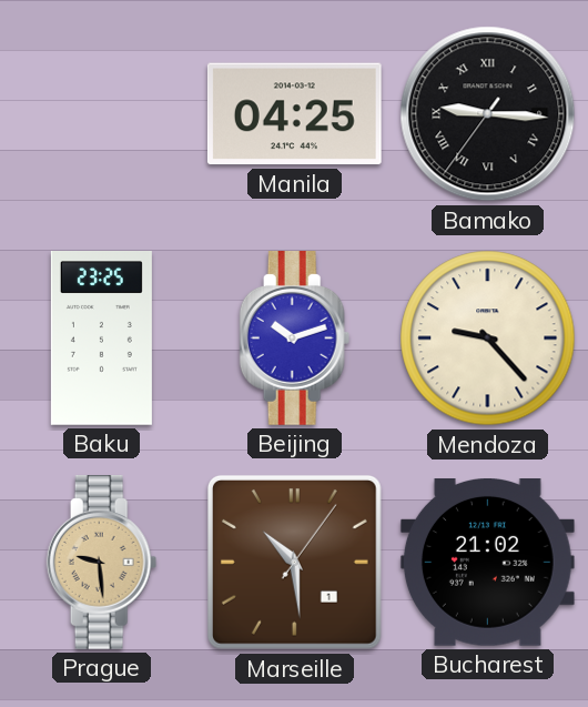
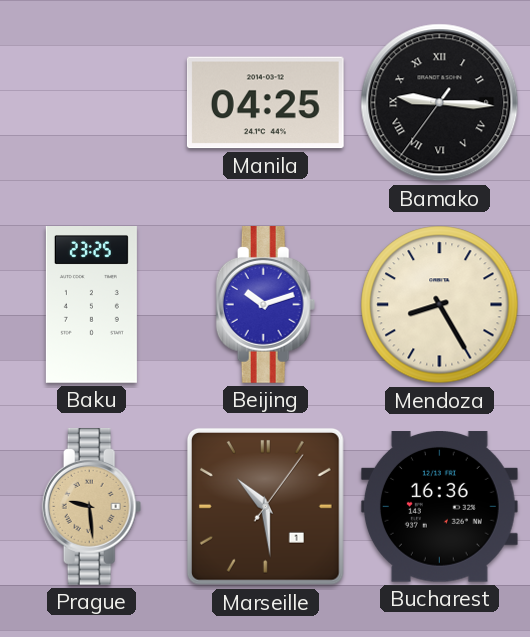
Mendoza: 9:23 -> 8:25
Bucharest: 21:02 -> 16:36
